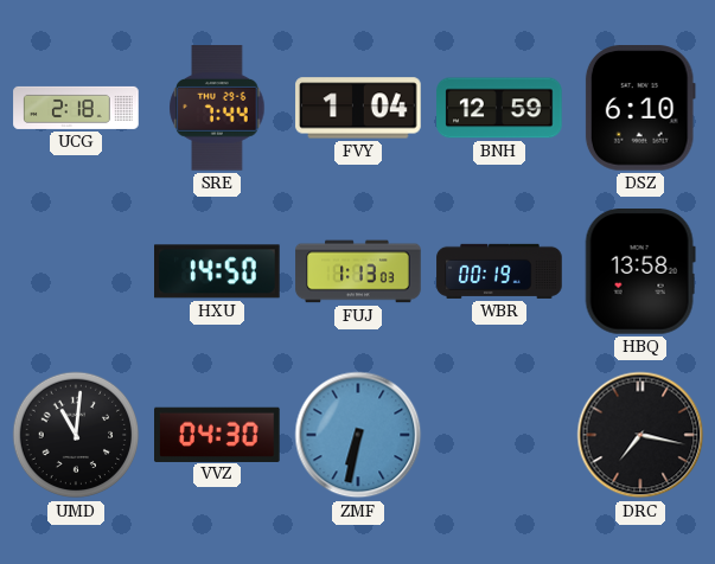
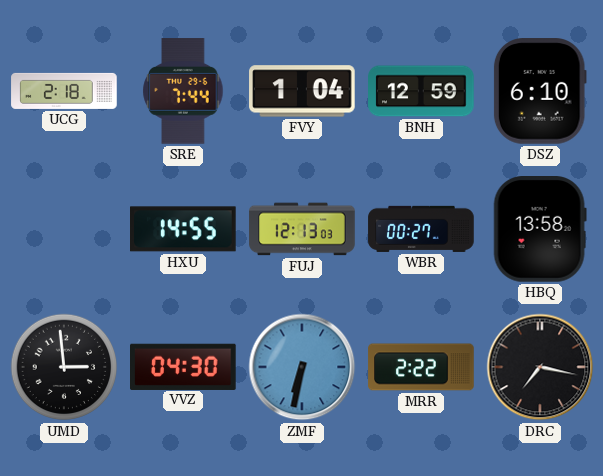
HXU: 14:50 -> 14:55
FUJ: 1:13 -> 12:13
WBR: 00:19 -> 00:27
UMD: 11:01 -> 2:59
MRR: none -> 2:22
